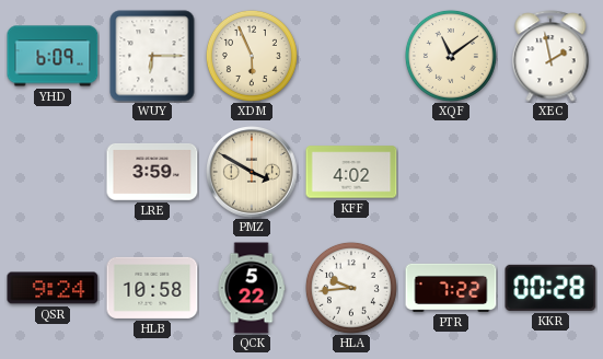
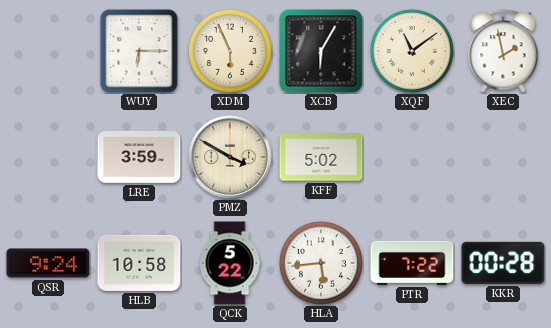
YHD: 6:09 -> none
XCB: none -> 6:05
KFF: 4:02 -> 5:02
HLA: 9:44 -> 5:44
